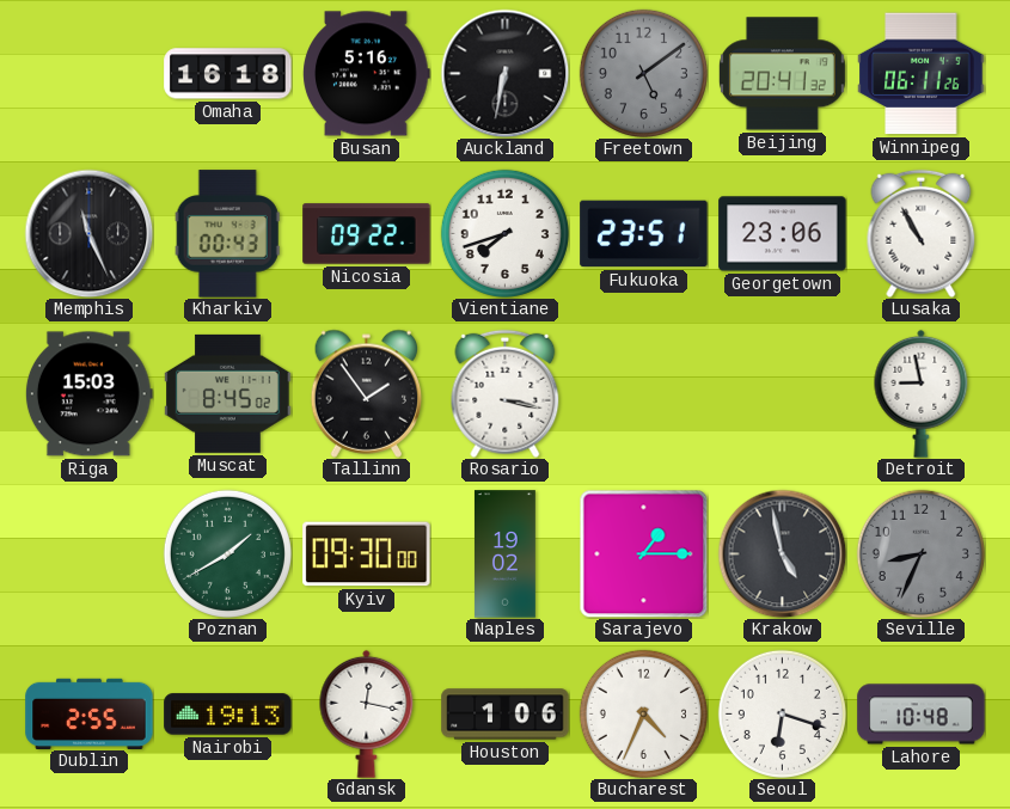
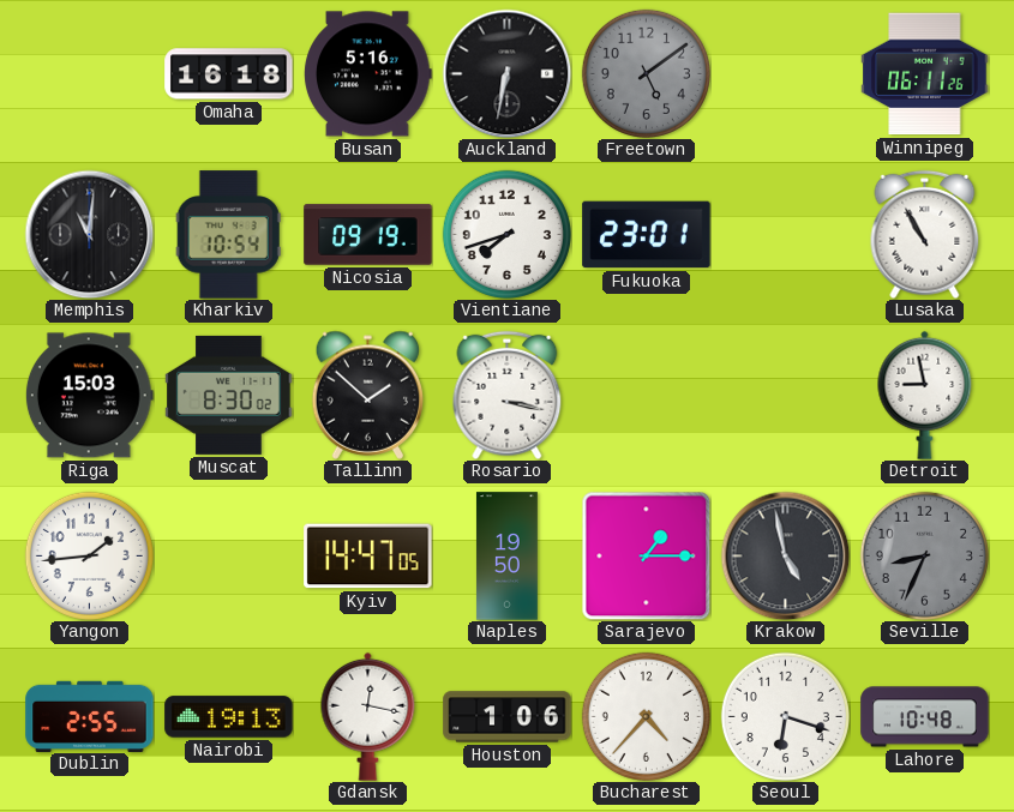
Beijing: 20:41 -> none
Memphis: 11:26 -> 11:01
Kharkiv: 00:43 -> 10:54
Nicosia: 09:22 -> 09:19
Fukuoka: 23:51 -> 23:01
Georgetown: 23:06 -> none
Muscat: 8:45 -> 8:30
Tallinn: 1:54 -> 1:52
Yangon: none -> 1:44
Poznan: 1:40 -> none
Kyiv: 09:30 -> 14:47
Naples: 19:02 -> 19:50
Bucharest: 4:34 -> 4:37
